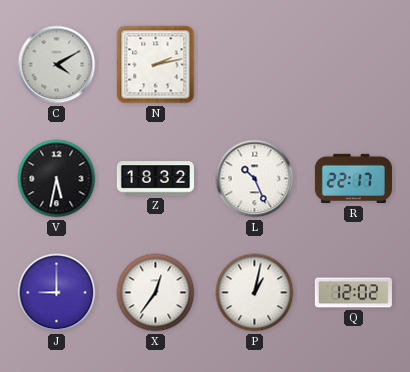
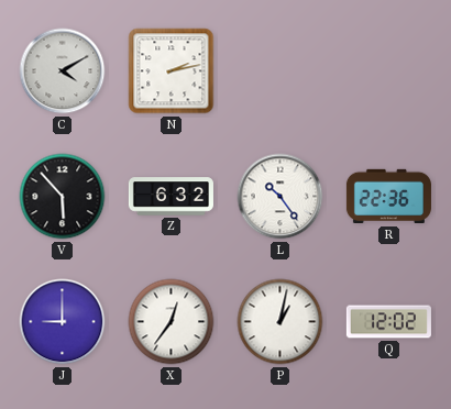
V: 5:32 -> 5:53
Z: 18:32 -> 6:32
L: 10:26 -> 10:24
R: 22:17 -> 22:36
